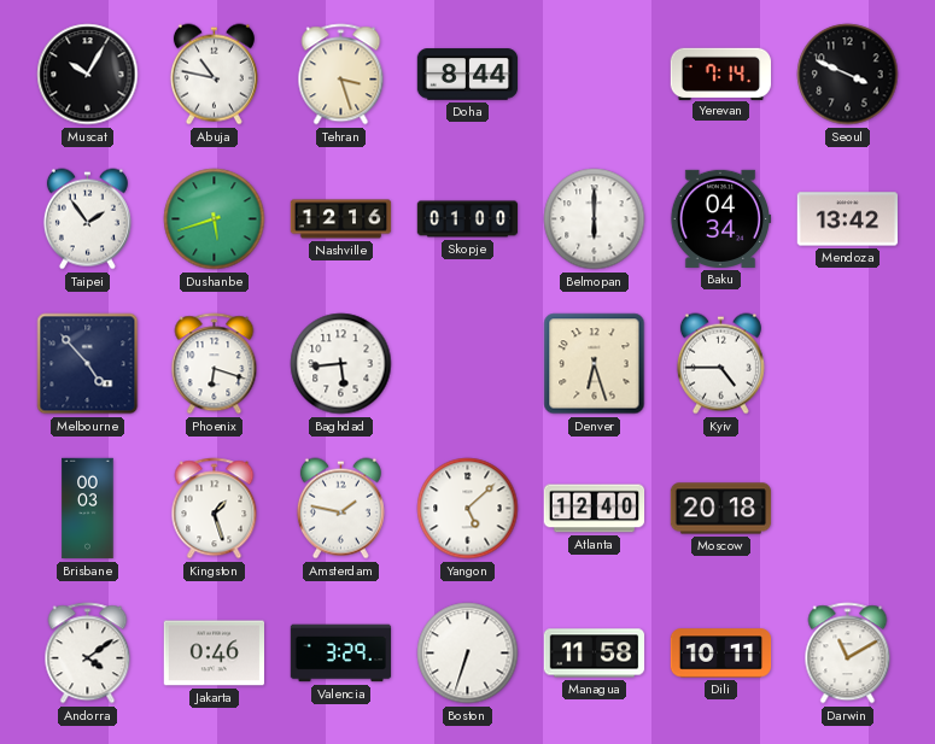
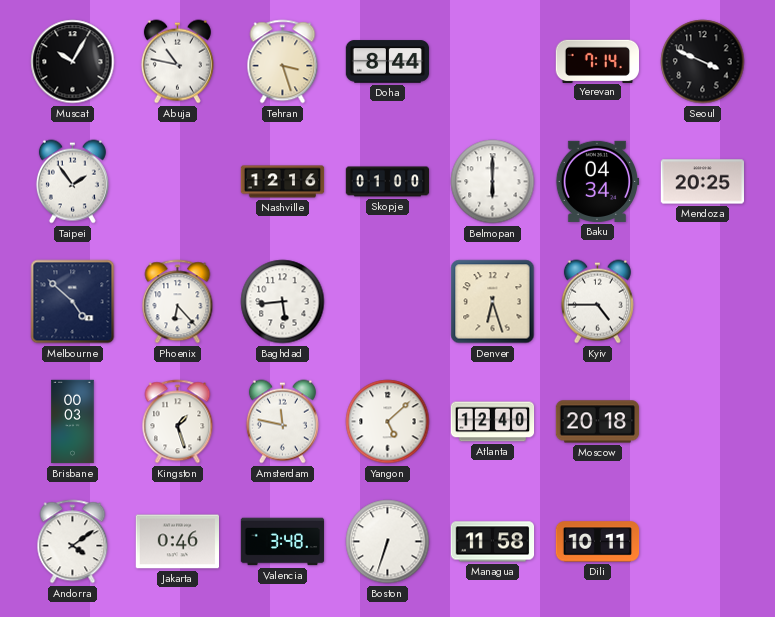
Dushanbe: 5:42 -> none
Mendoza: 13:42 -> 20:25
Melbourne: 4:53 -> 4:52
Phoenix: 6:18 -> 6:23
Amsterdam: 1:47 -> 11:47
Valencia: 3:29 -> 3:48
Darwin: 11:10 -> none
